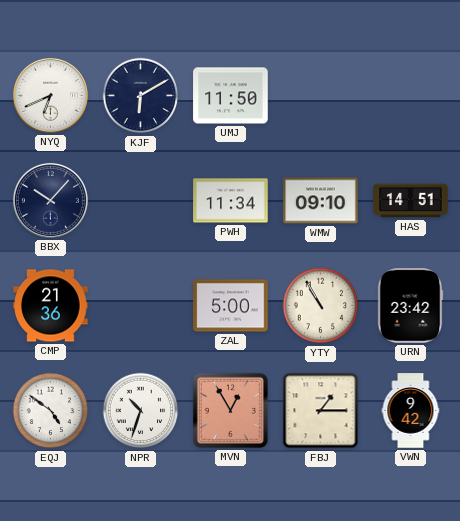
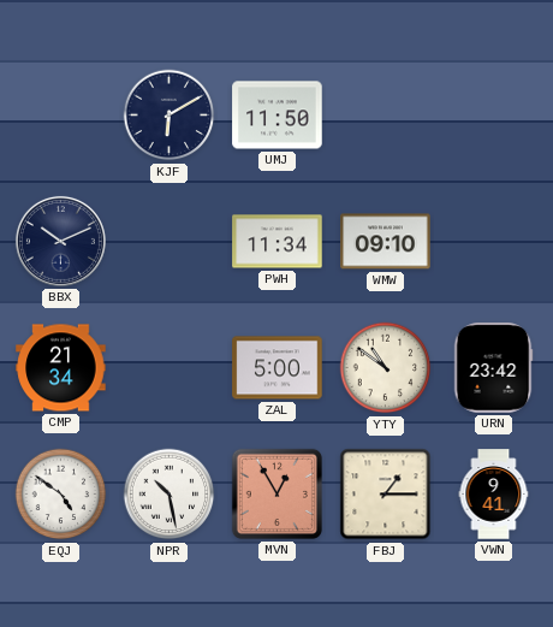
NYQ: 6:41 -> none
BBX: 10:07 -> 10:11
HAS: 14:51 -> none
CMP: 21:36 -> 21:34
YTY: 10:55 -> 10:51
NPR: 10:33 -> 10:28
VWN: 9:42 -> 9:41
